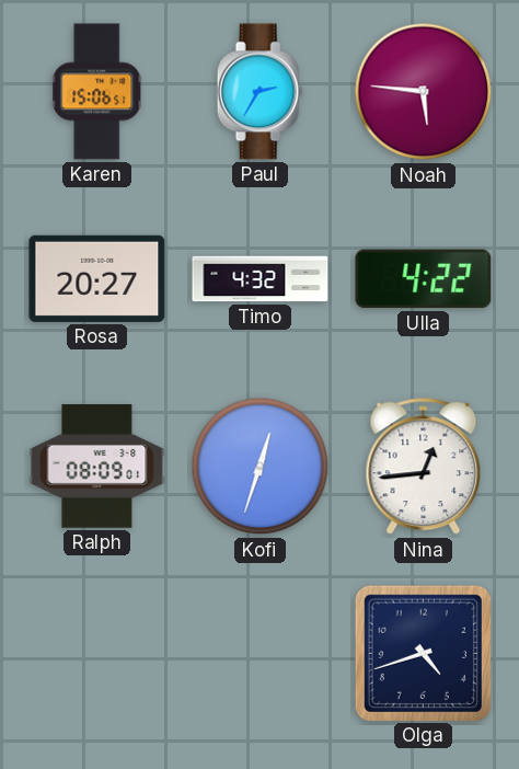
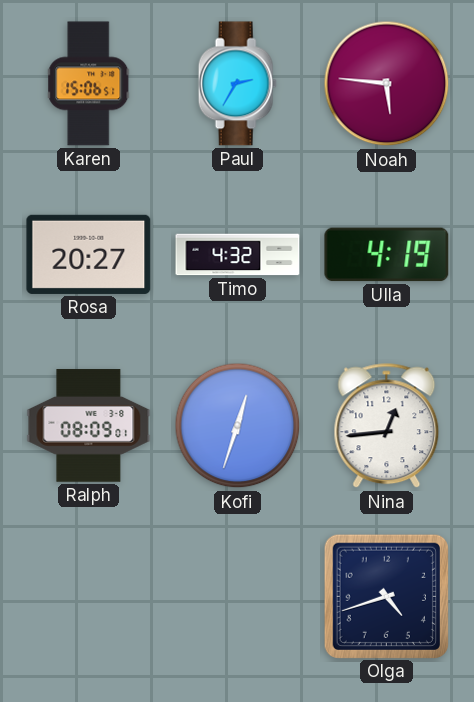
Ulla: 4:22 -> 4:19
